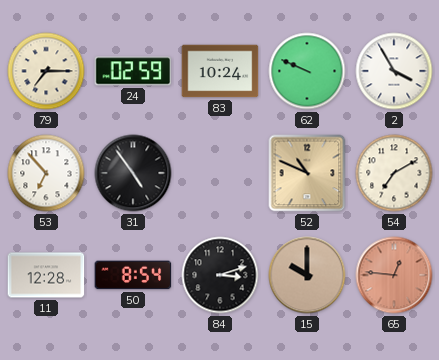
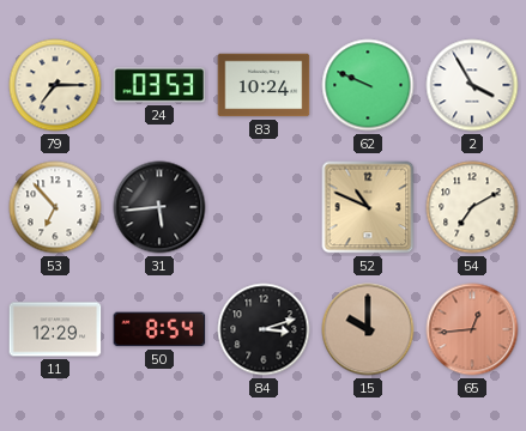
24: 02:59 -> 03:53
31: 4:54 -> 5:44
11: 12:28 -> 12:29
65: 12:46 -> 12:44
